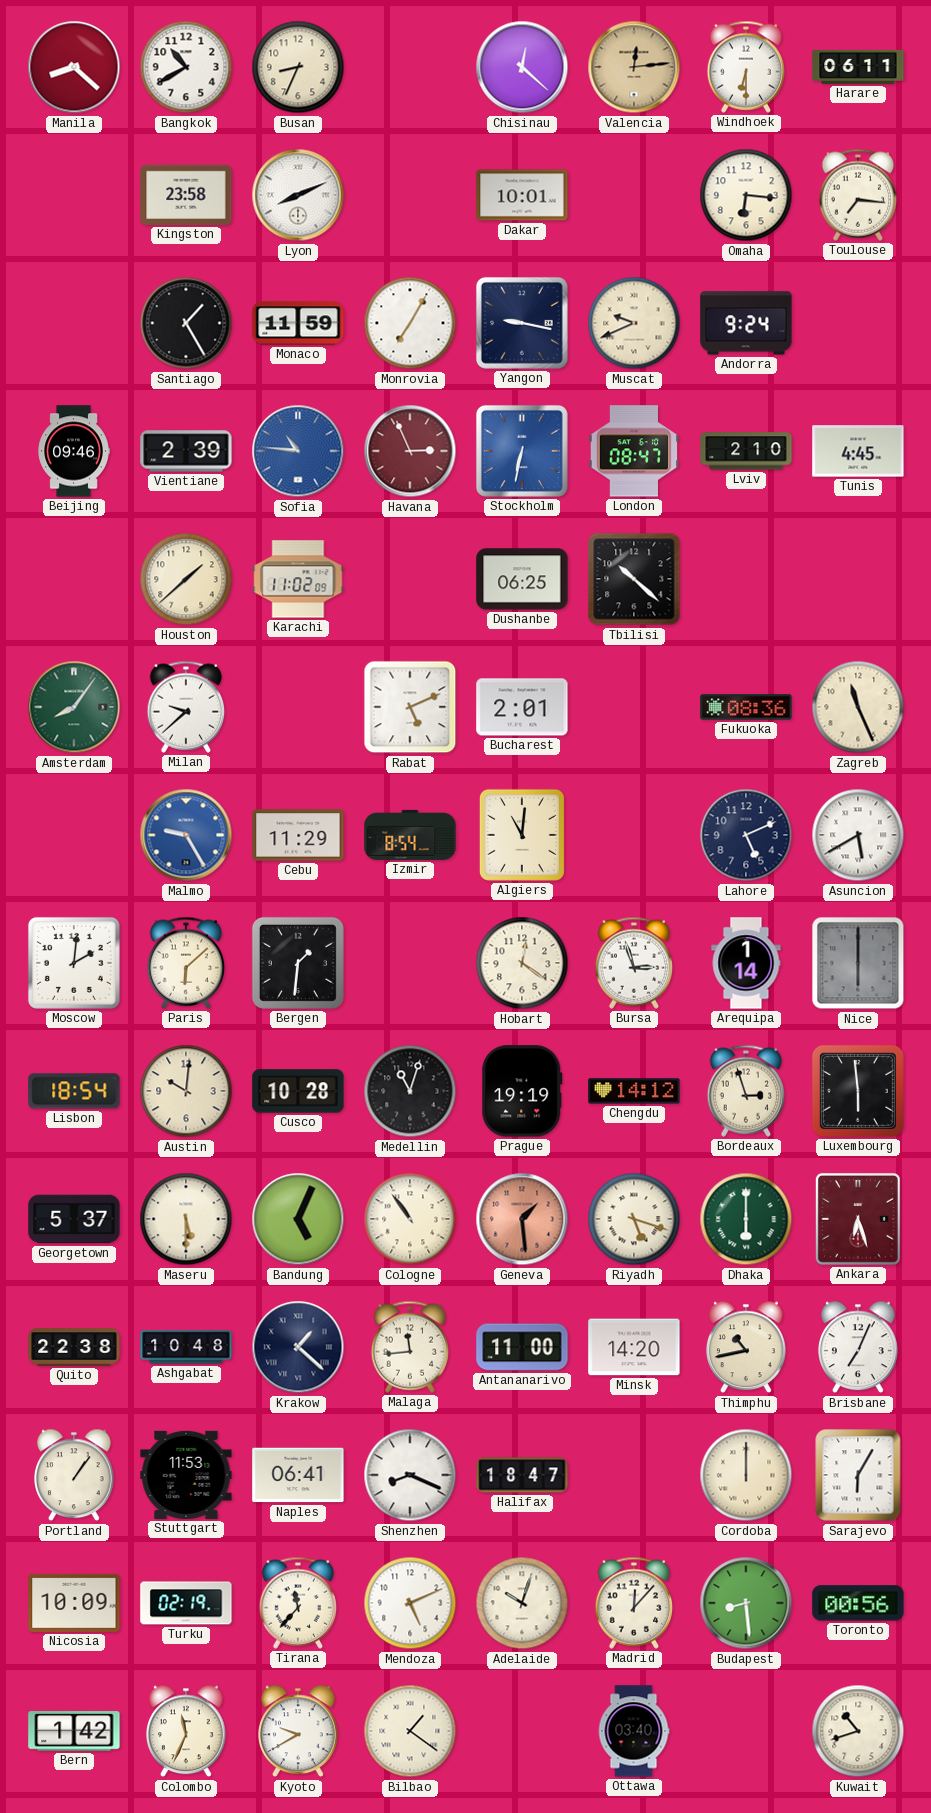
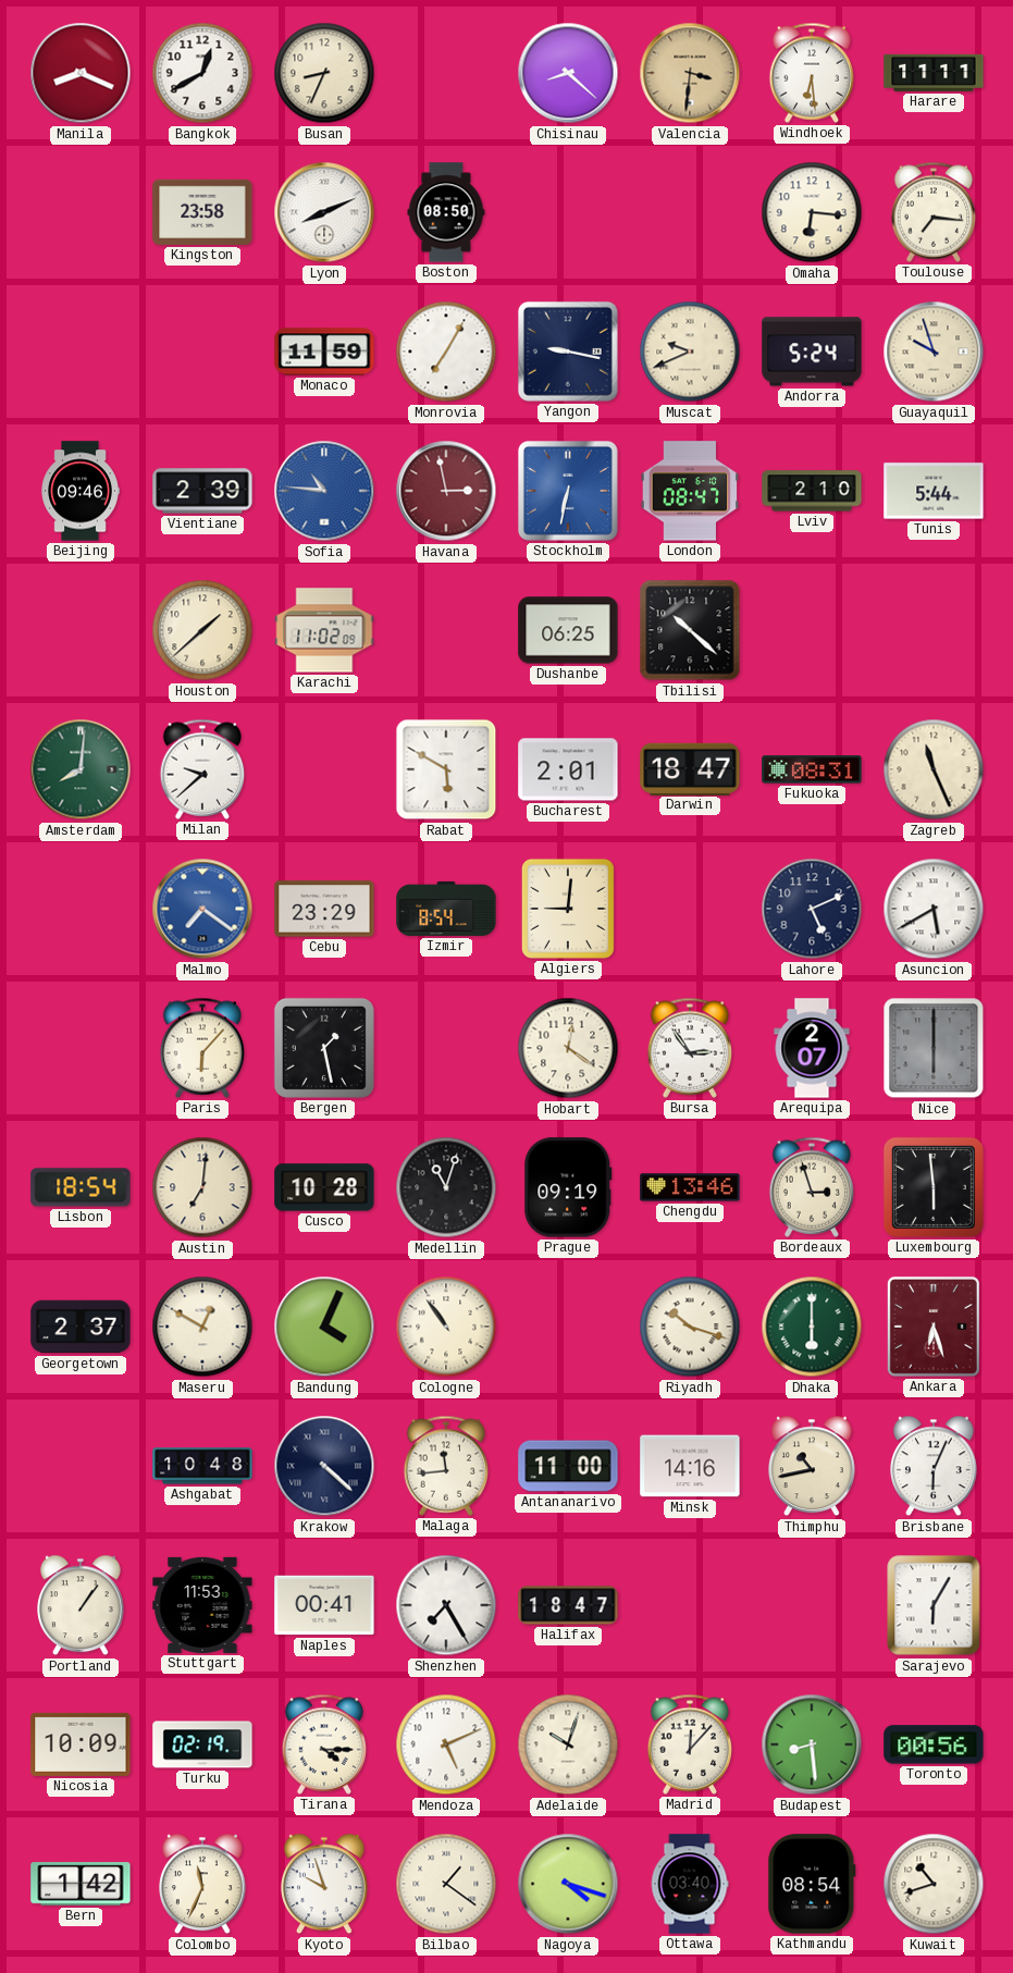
Manila: 8:22 -> 8:19
Bangkok: 10:40 -> 12:40
Chisinau: 12:22 -> 8:22
Valencia: 12:14 -> 3:31
Windhoek: 6:30 -> 6:29
Harare: 06:11 -> 11:11
Boston: none -> 08:50
Dakar: 10:01 -> none
Santiago: 1:25 -> none
Andorra: 9:24 -> 5:24
Guayaquil: none -> 9:57
Havana: 2:56 -> 2:58
Tunis: 4:45 -> 5:44
Amsterdam: 8:06 -> 8:01
Rabat: 5:11 -> 5:50
Darwin: none -> 18:47
Fukuoka: 08:36 -> 08:31
Malmo: 9:25 -> 7:21
Cebu: 11:29 -> 23:29
Algiers: 11:01 -> 9:01
Moscow: 2:01 -> none
Paris: 6:08 -> 6:07
Bergen: 1:31 -> 1:28
Bursa: 2:57 -> 2:54
Arequipa: 1:14 -> 2:07
Austin: 10:01 -> 7:01
Prague: 19:19 -> 09:19
Chengdu: 14:12 -> 13:46
Georgetown: 5:37 -> 2:37
Maseru: 5:30 -> 12:50
Bandung: 5:04 -> 4:04
Geneva: 1:29 -> none
Riyadh: 5:18 -> 10:18
Quito: 22:38 -> none
Krakow: 1:22 -> 4:22
Minsk: 14:20 -> 14:16
Brisbane: 7:04 -> 6:04
Naples: 06:41 -> 00:41
Shenzhen: 8:19 -> 7:25
Cordoba: 12:00 -> none
Tirana: 11:37 -> 4:15
Kyoto: 9:40 -> 9:57
Nagoya: none -> 4:18
Kathmandu: none -> 08:54
